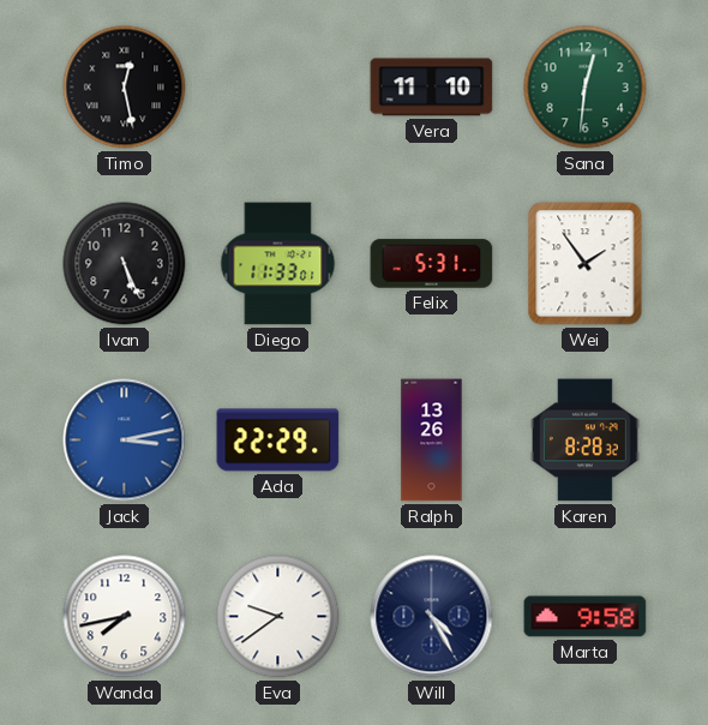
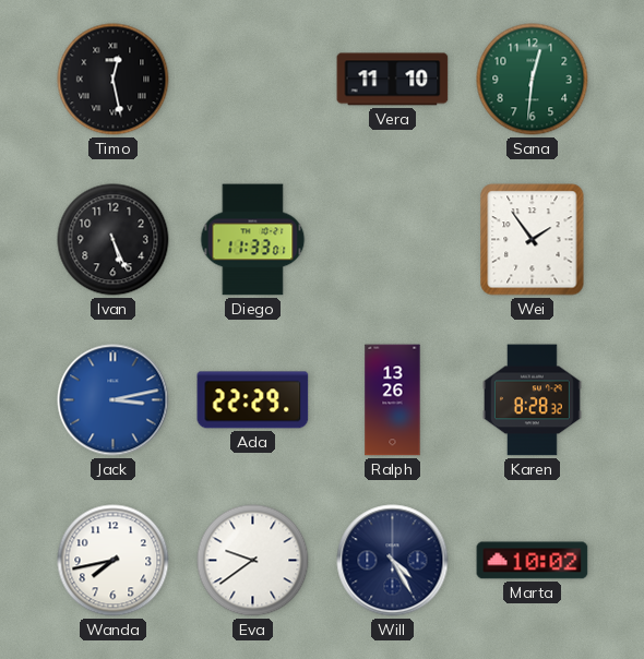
Felix: 5:31 -> none
Marta: 9:58 -> 10:02
